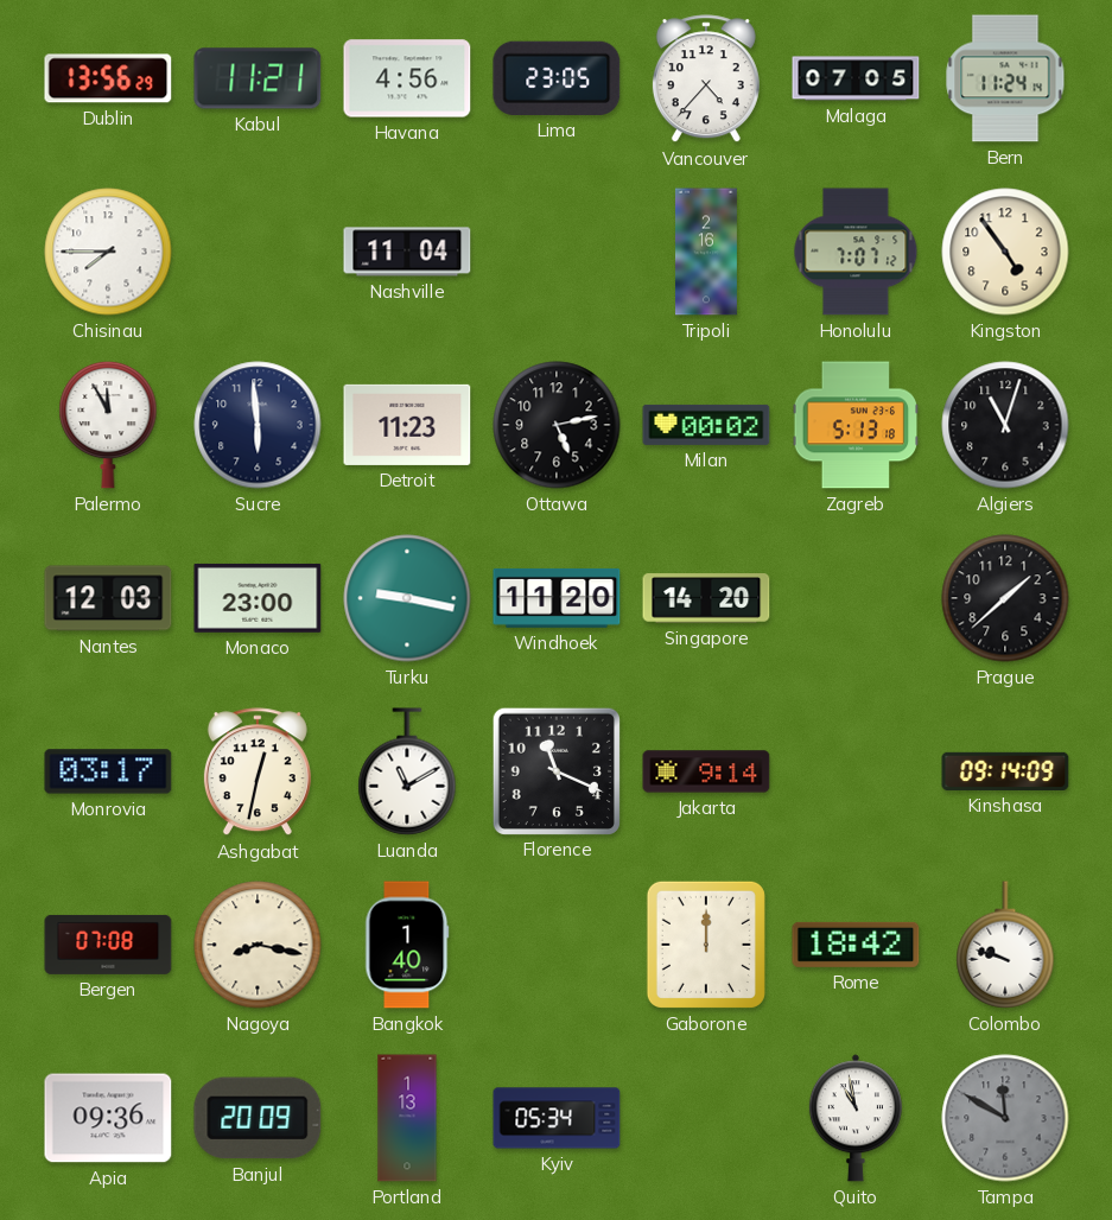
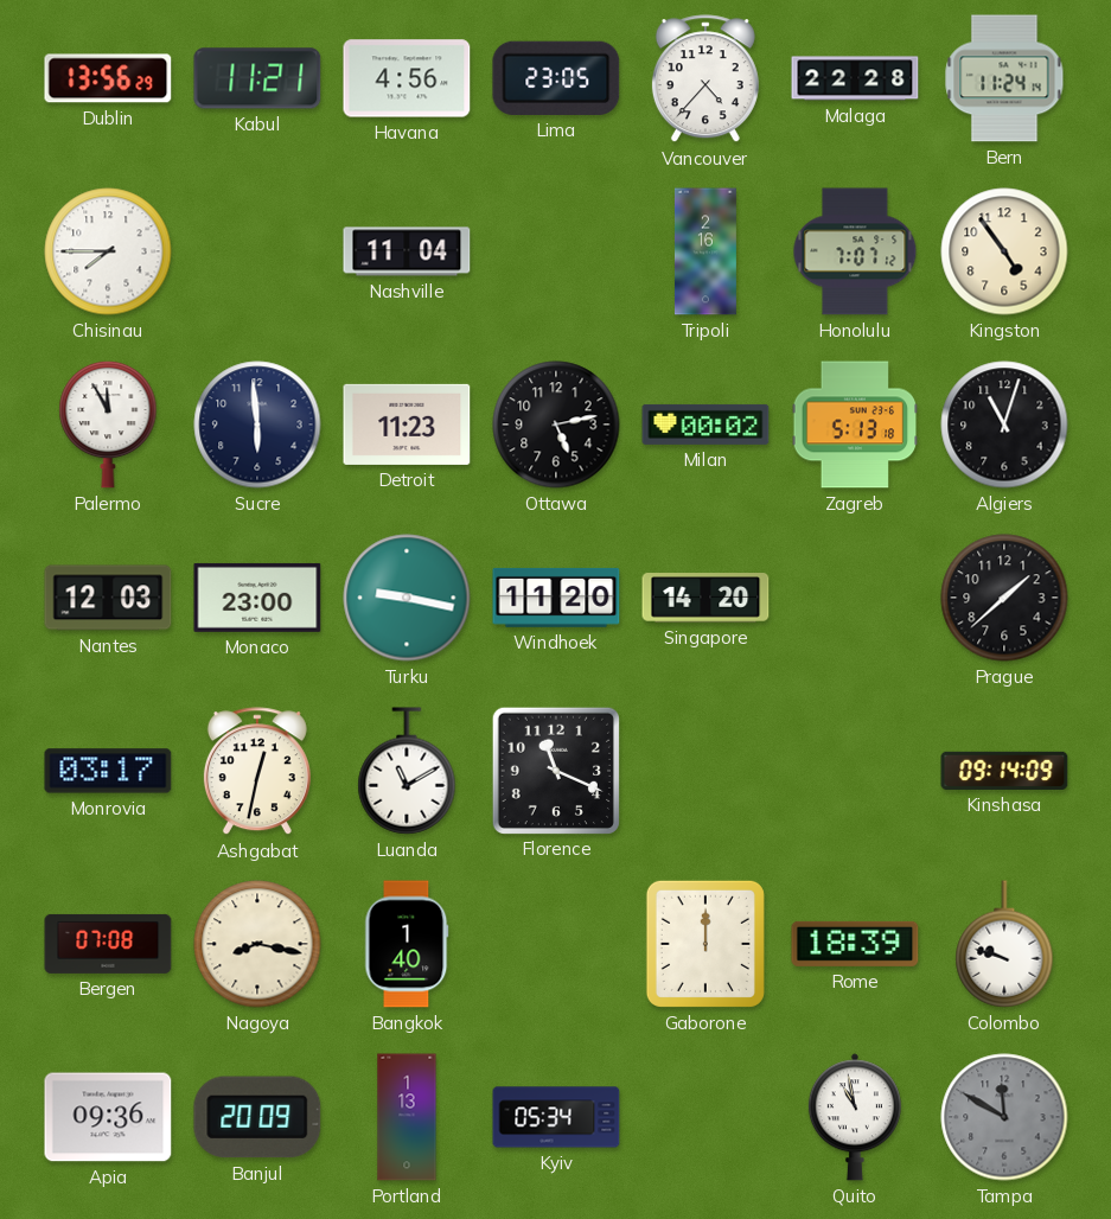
Malaga: 07:05 -> 22:28
Jakarta: 9:14 -> none
Rome: 18:42 -> 18:39
